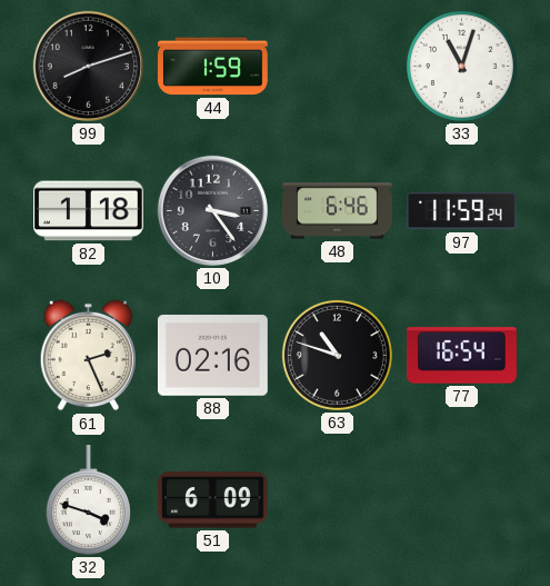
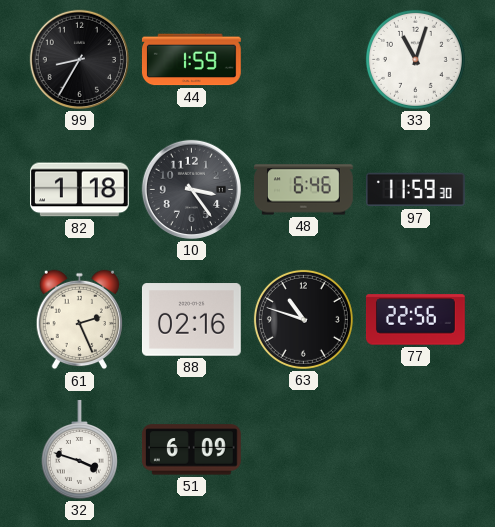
99: 8:12 -> 8:35
97: 11:59:24 -> 11:59:30
77: 16:54 -> 22:56
